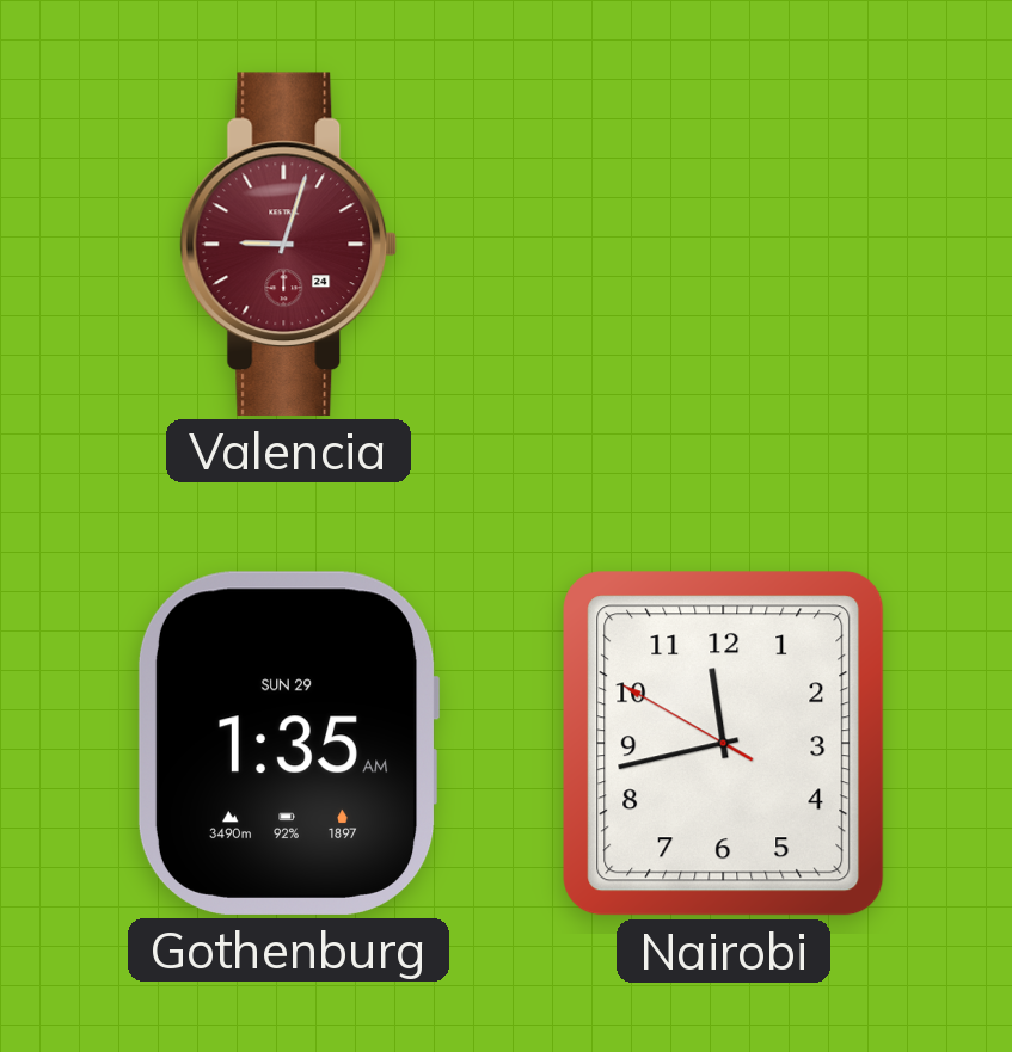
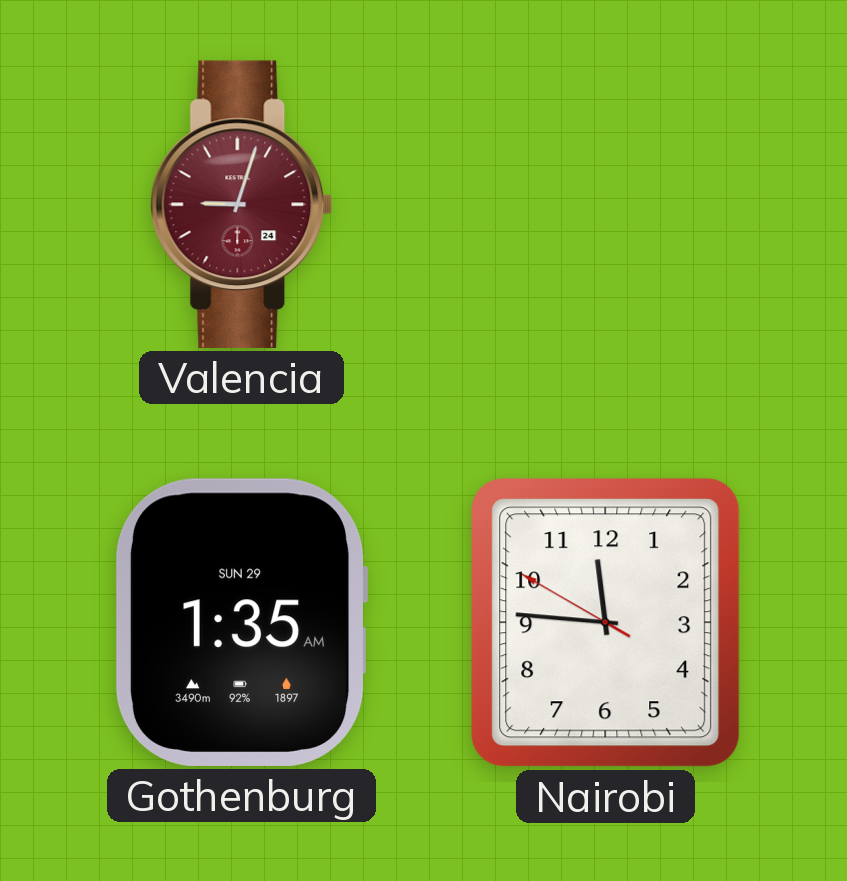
Nairobi: 11:42 -> 11:45
